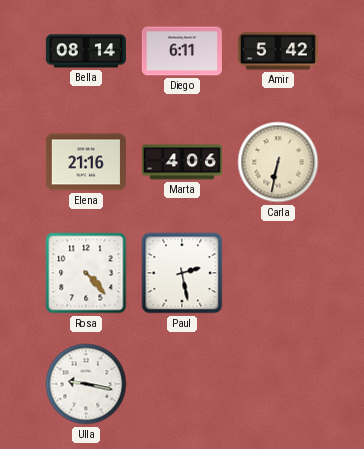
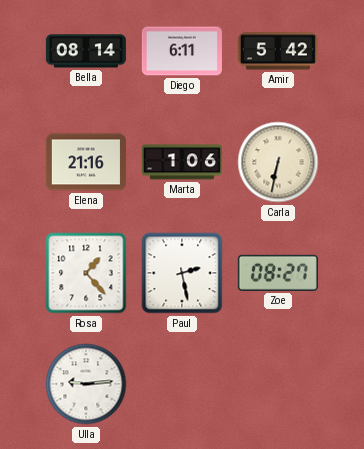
Marta: 4:06 -> 1:06
Rosa: 4:23 -> 1:23
Zoe: none -> 08:27
Ulla: 9:17 -> 9:14
